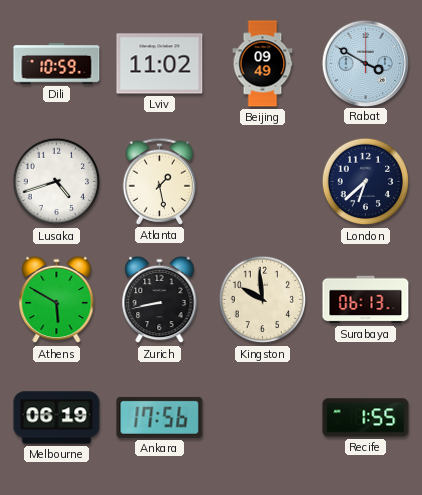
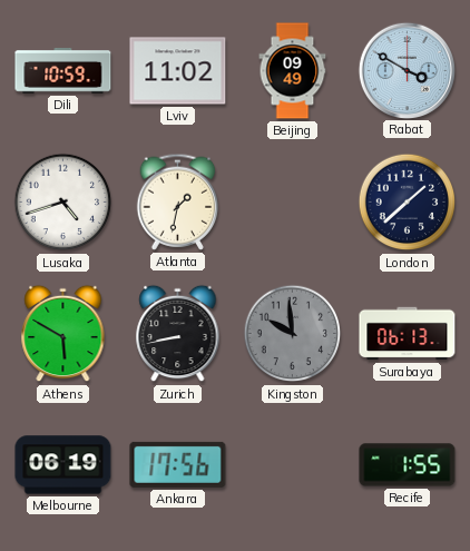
Atlanta: 1:28 -> 1:32
London: 6:38 -> 1:38
Kingston dial: cream -> grey
